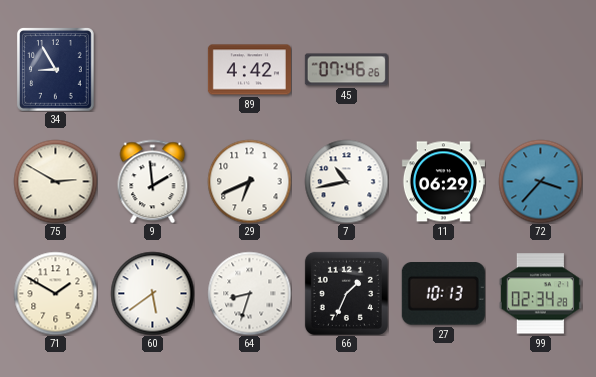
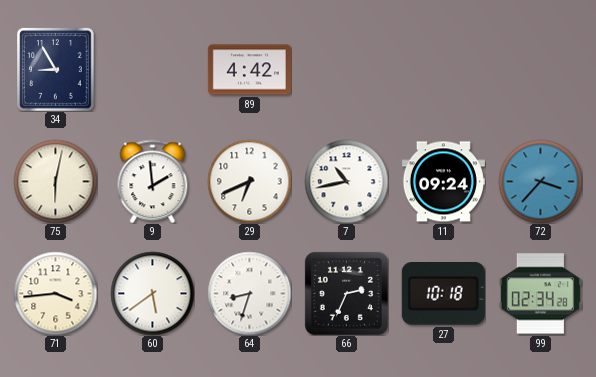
45: 07:46 -> none
75: 2:50 -> 6:02
11: 06:29 -> 09:24
71: 1:50 -> 3:44
66: 1:34 -> 2:34
27: 10:13 -> 10:18
